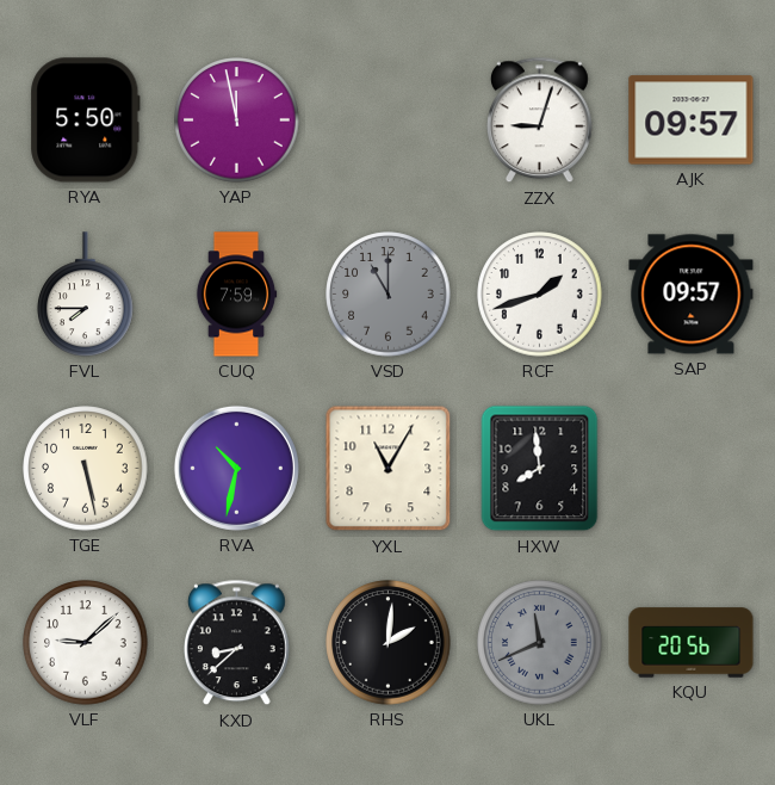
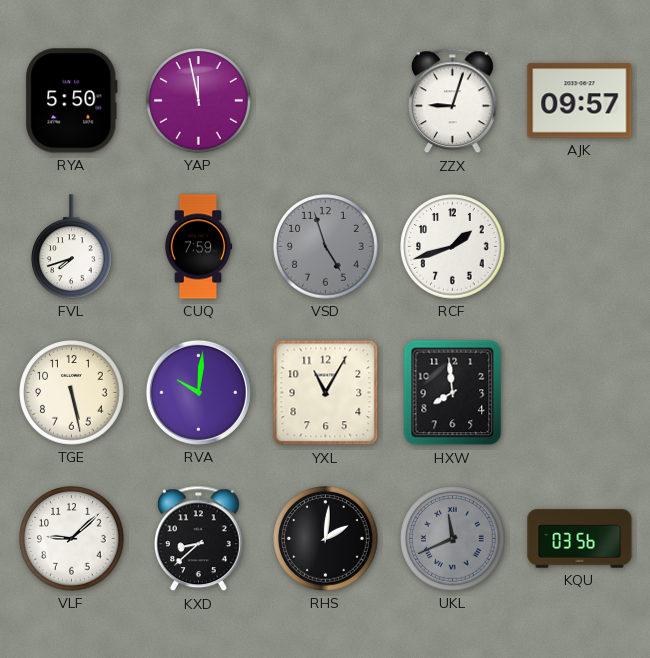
FVL: 7:45 -> 7:42
VSD: 11:00 -> 4:57
SAP: 09:57 -> none
RVA: 10:32 -> 10:01
KQU: 20:56 -> 03:56
